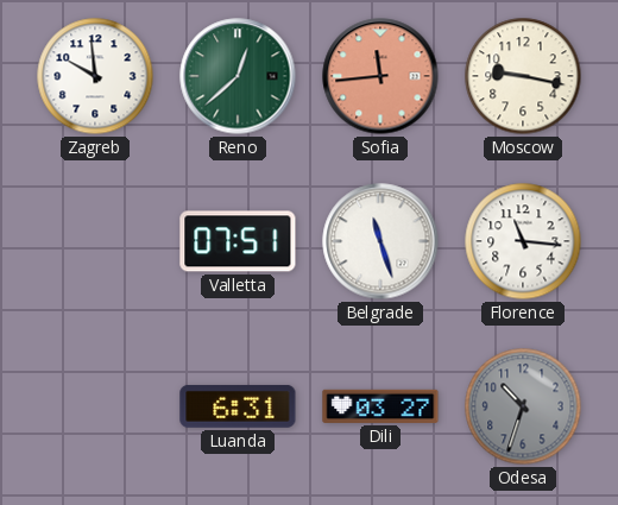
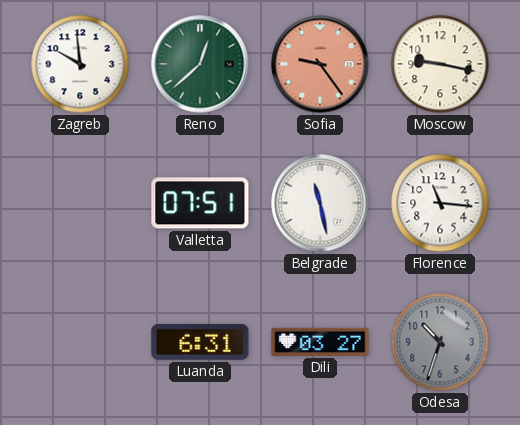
Sofia: 11:44 -> 9:24
Belgrade: 11:27 -> 11:28
